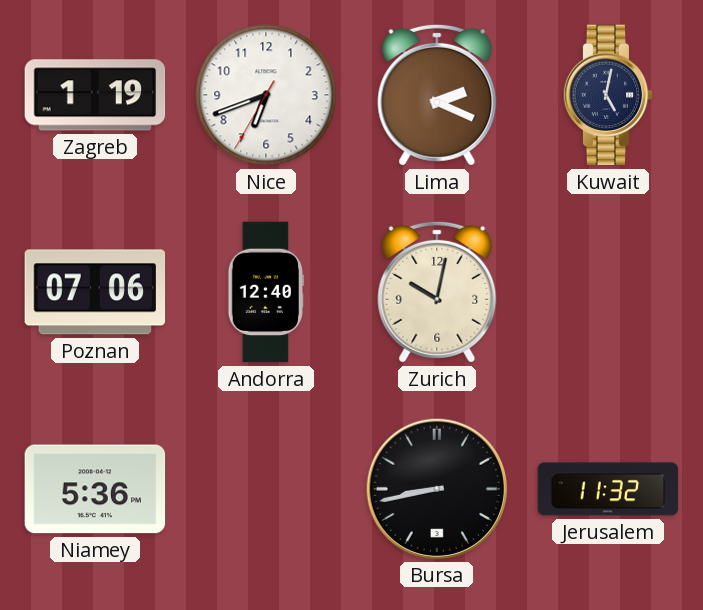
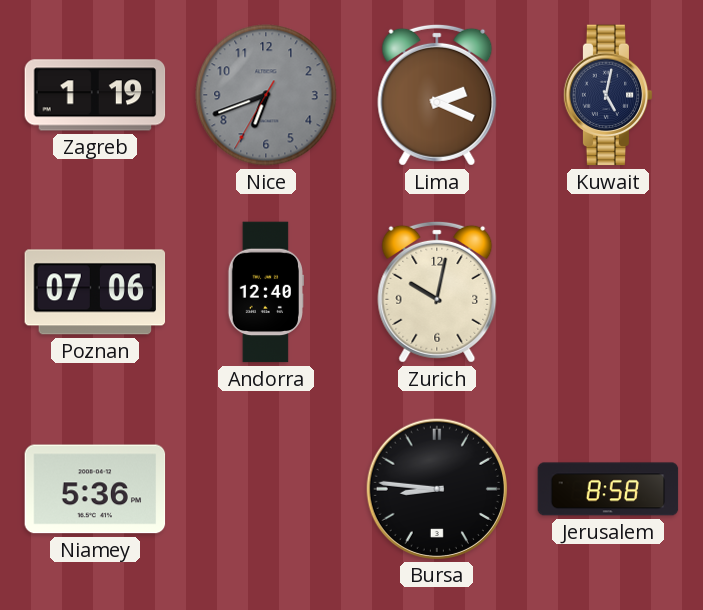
Nice dial: white -> grey
Bursa: 8:43 -> 8:46
Jerusalem: 11:32 -> 8:58
